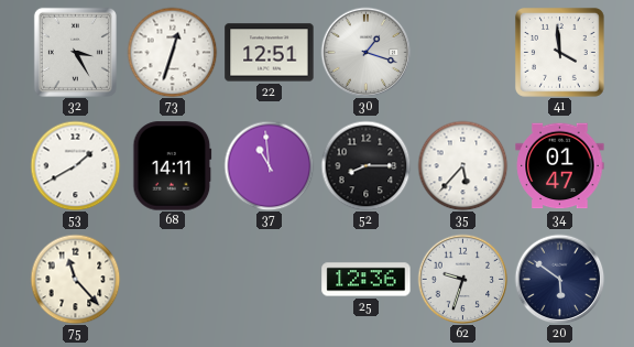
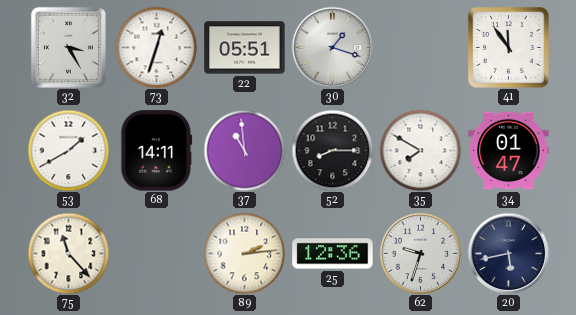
22: 12:51 -> 05:51
41: 3:59 -> 11:54
35: 5:37 -> 7:50
89: none -> 2:14
20: 5:51 -> 5:43
